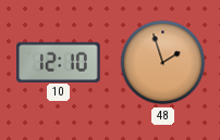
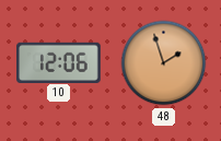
10: 12:10 -> 12:06
